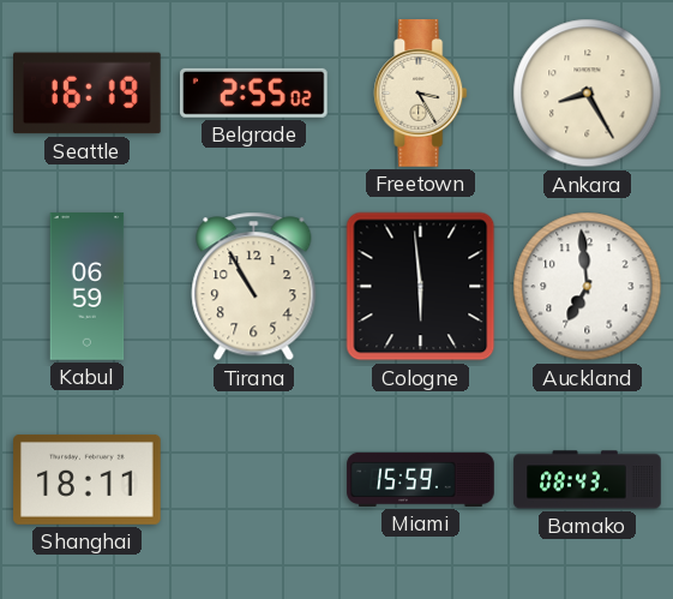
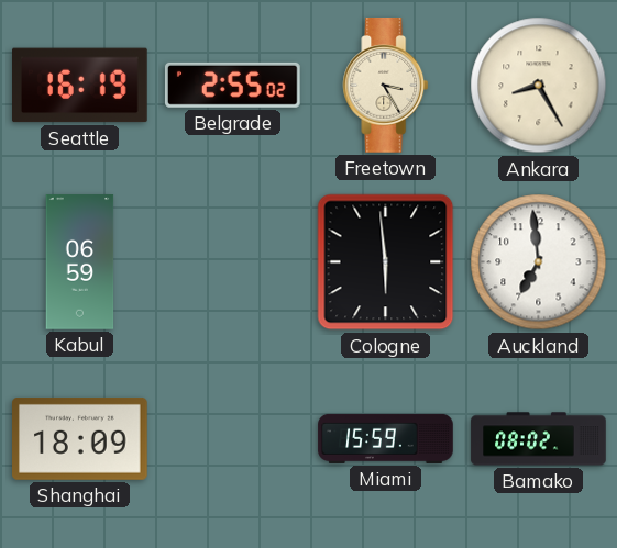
Tirana: 10:55 -> none
Shanghai: 18:11 -> 18:09
Bamako: 08:43 -> 08:02
